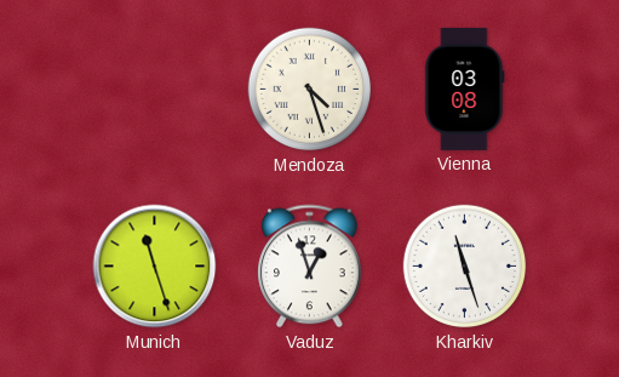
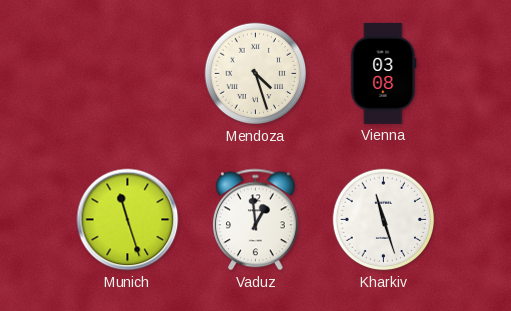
Vaduz: 12:57 -> 12:59
